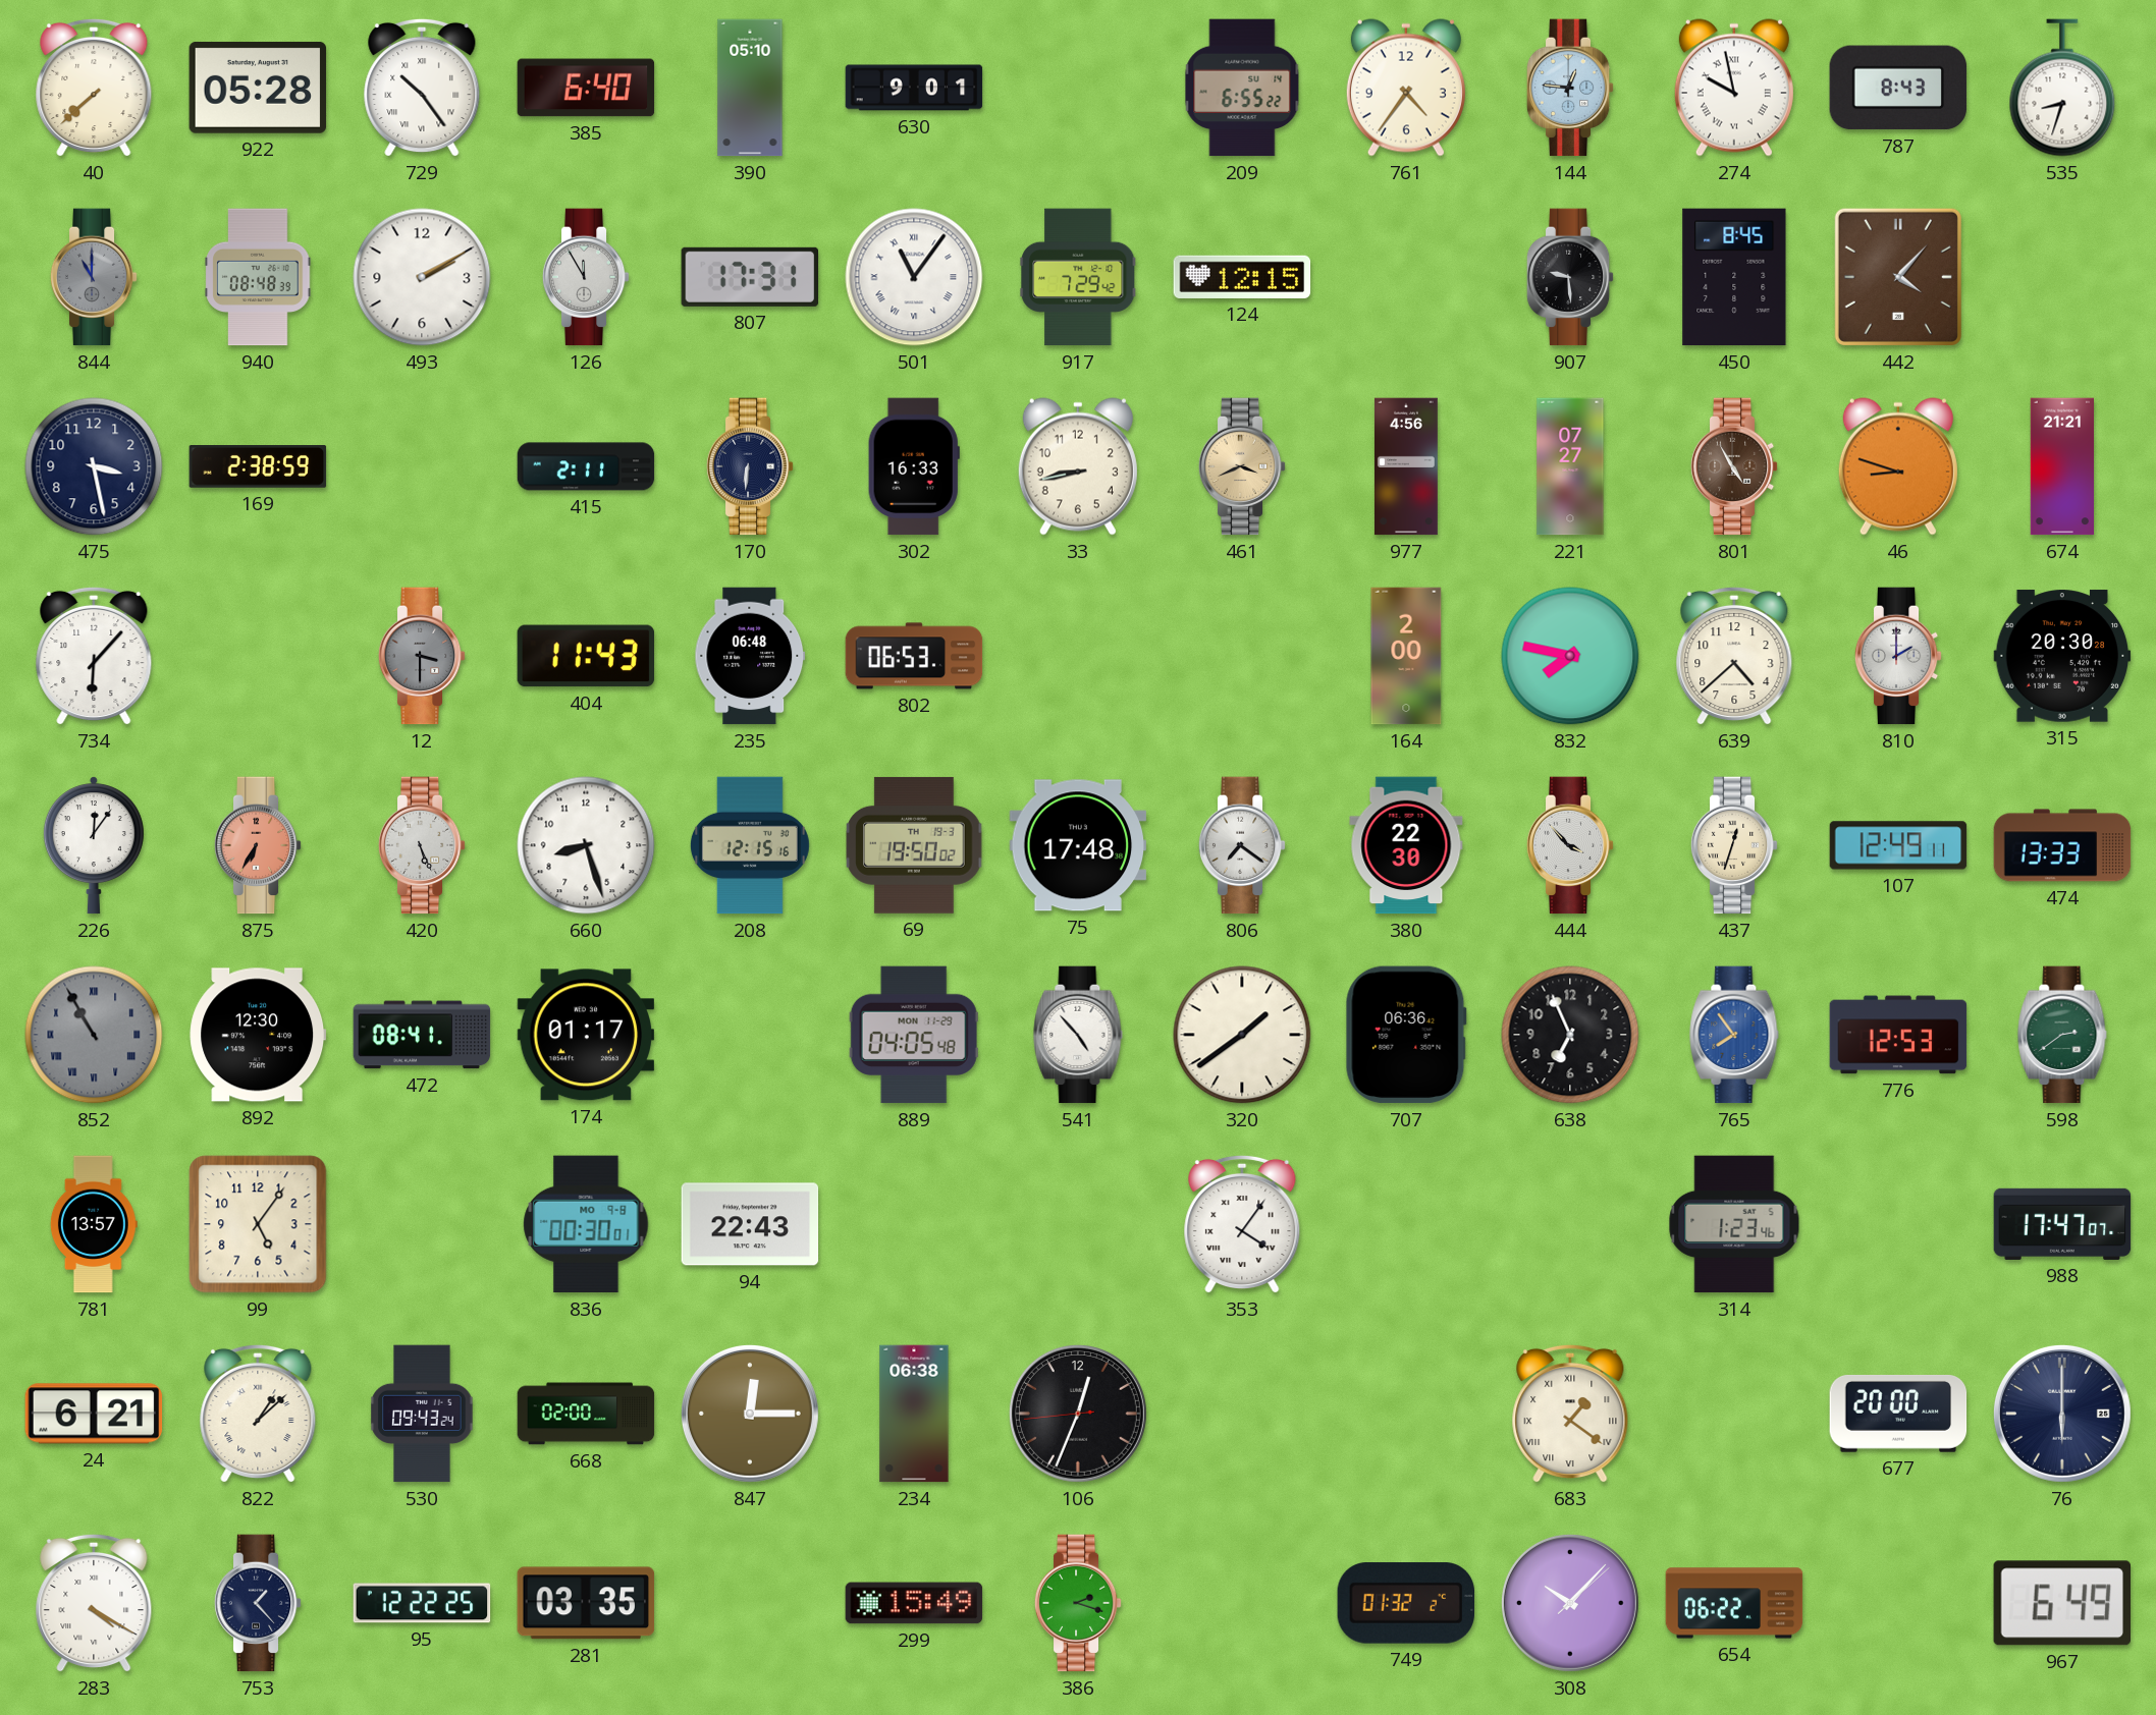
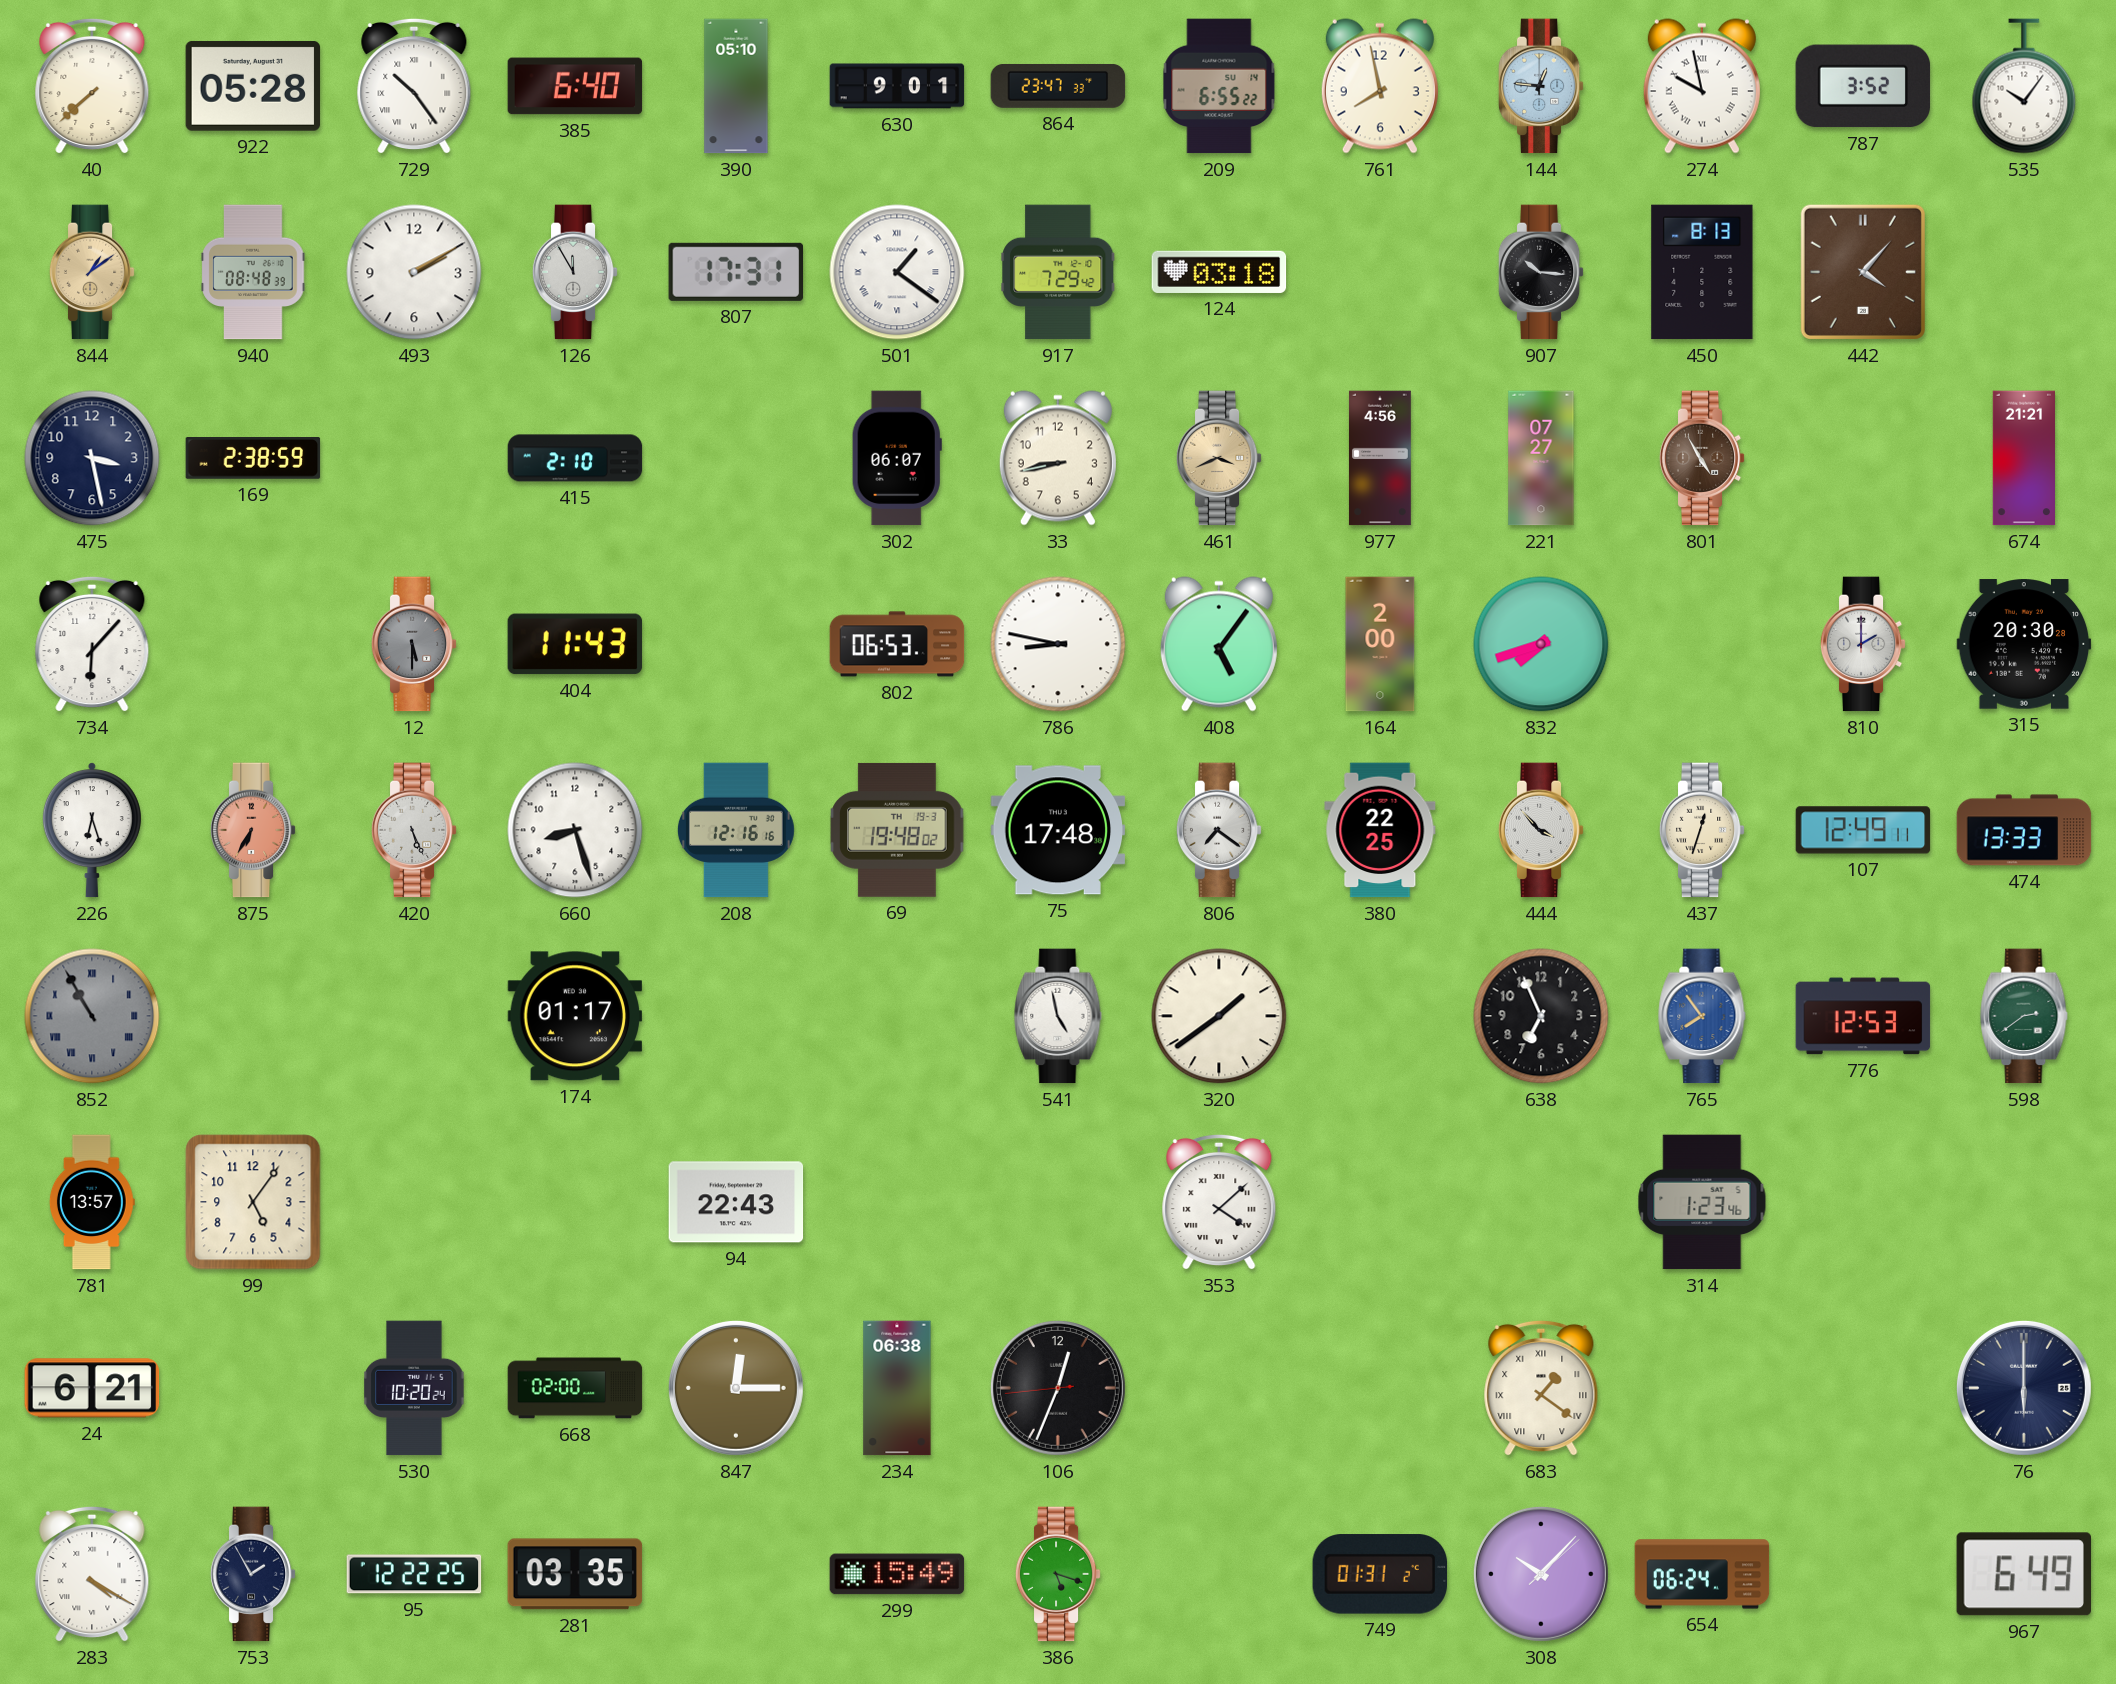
864: none -> 23:47
761: 4:36 -> 7:58
787: 8:43 -> 3:52
535: 8:33 -> 10:06
844: 11:00 -> 1:09
844 dial: grey -> champagne
501: 11:06 -> 1:21
124: 12:15 -> 03:18
907: 9:29 -> 10:16
450: 8:45 -> 8:13
415: 2:11 -> 2:10
170: 6:31 -> none
302: 16:33 -> 06:07
46: 8:48 -> none
12: 3:30 -> 5:30
235: 06:48 -> none
786: none -> 8:47
408: none -> 5:06
832: 7:47 -> 7:42
639: 4:38 -> none
226: 12:06 -> 6:27
208: 12:15 -> 12:16
69: 19:50 -> 19:48
380: 22:30 -> 22:25
892: 12:30 -> none
472: 08:41 -> none
889: 04:05 -> none
541: 4:53 -> 4:58
707: 06:36 -> none
836: 00:30 -> none
353: 4:06 -> 4:08
988: 17:47 -> none
822: 1:08 -> none
530: 09:43 -> 10:20
677: 20:00 -> none
753: 1:23 -> 1:55
386: 2:18 -> 5:18
749: 01:32 -> 01:31
654: 06:22 -> 06:24
